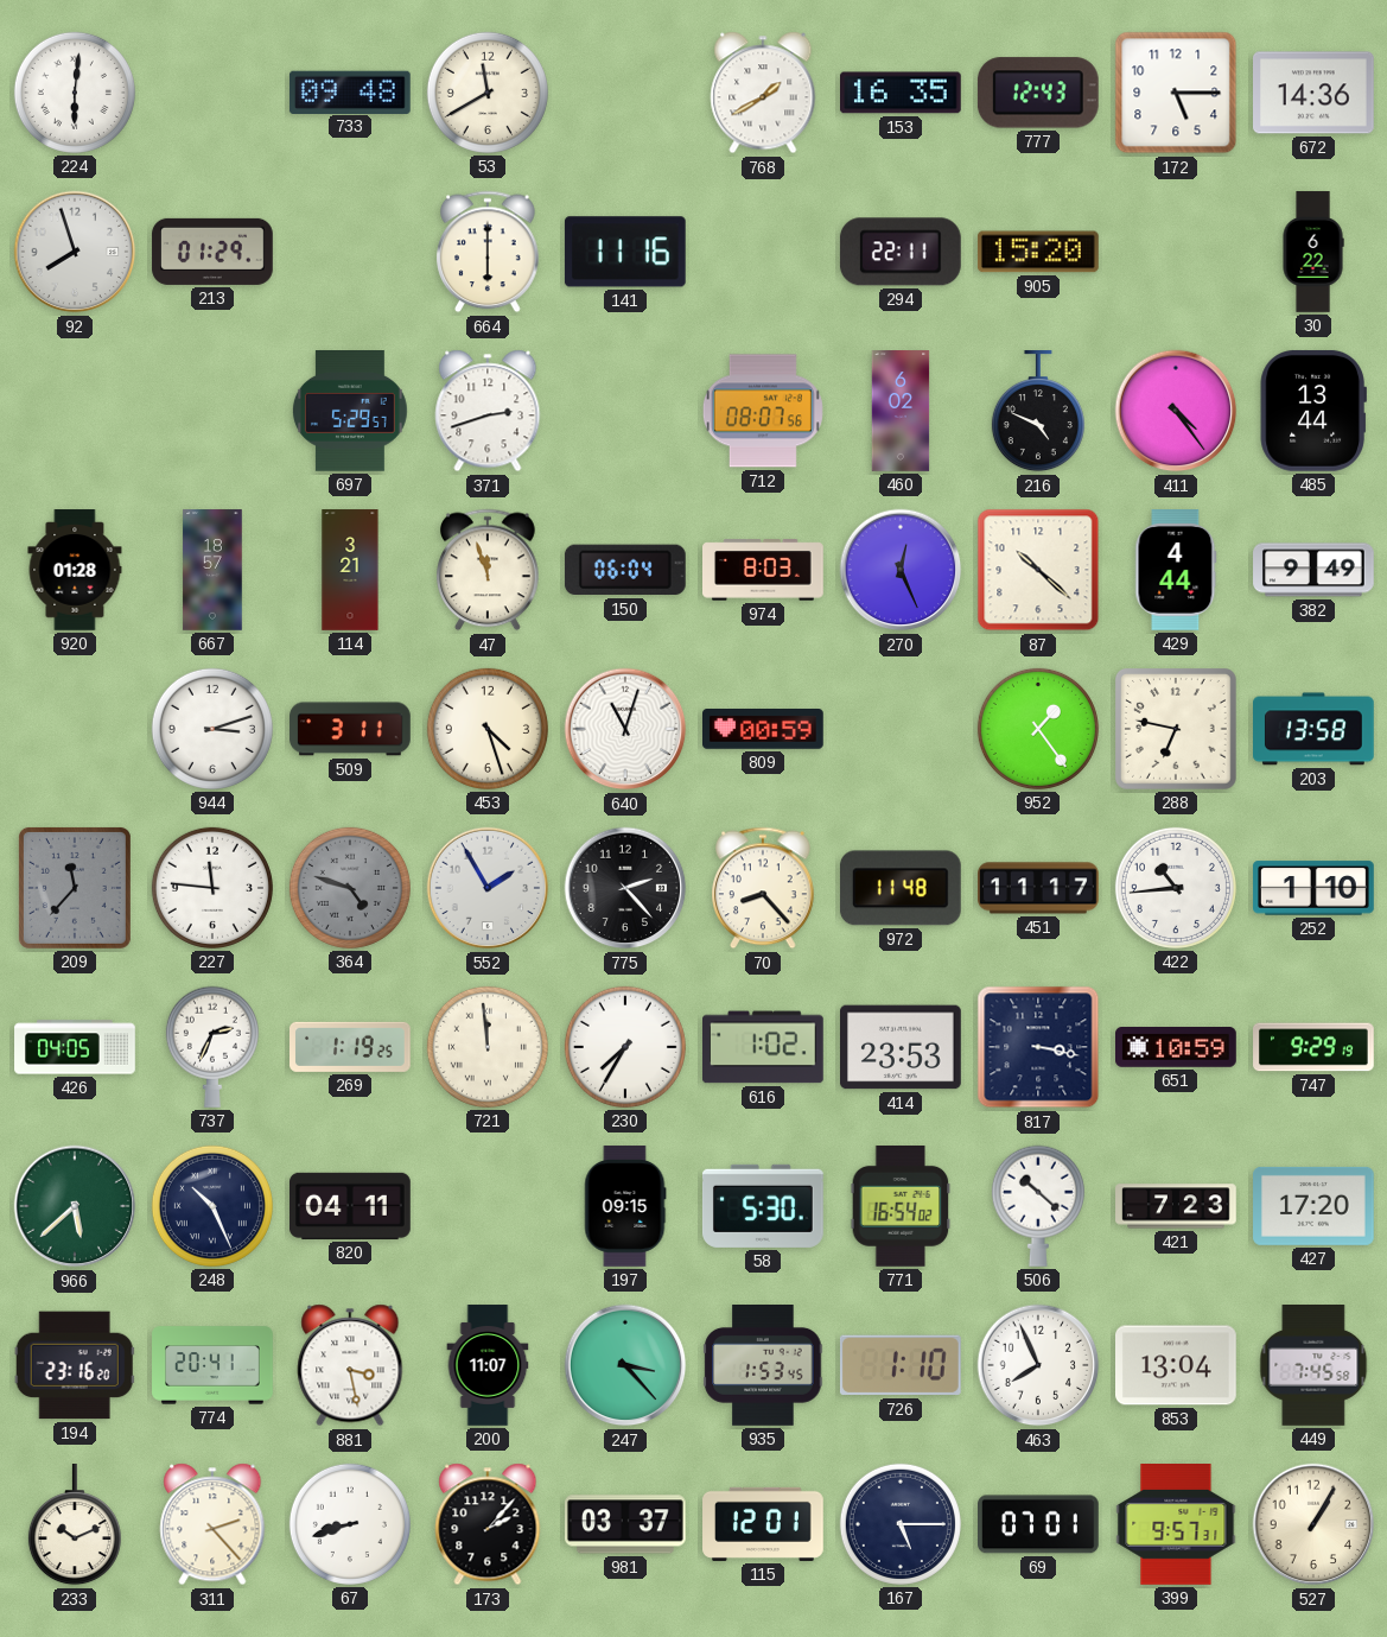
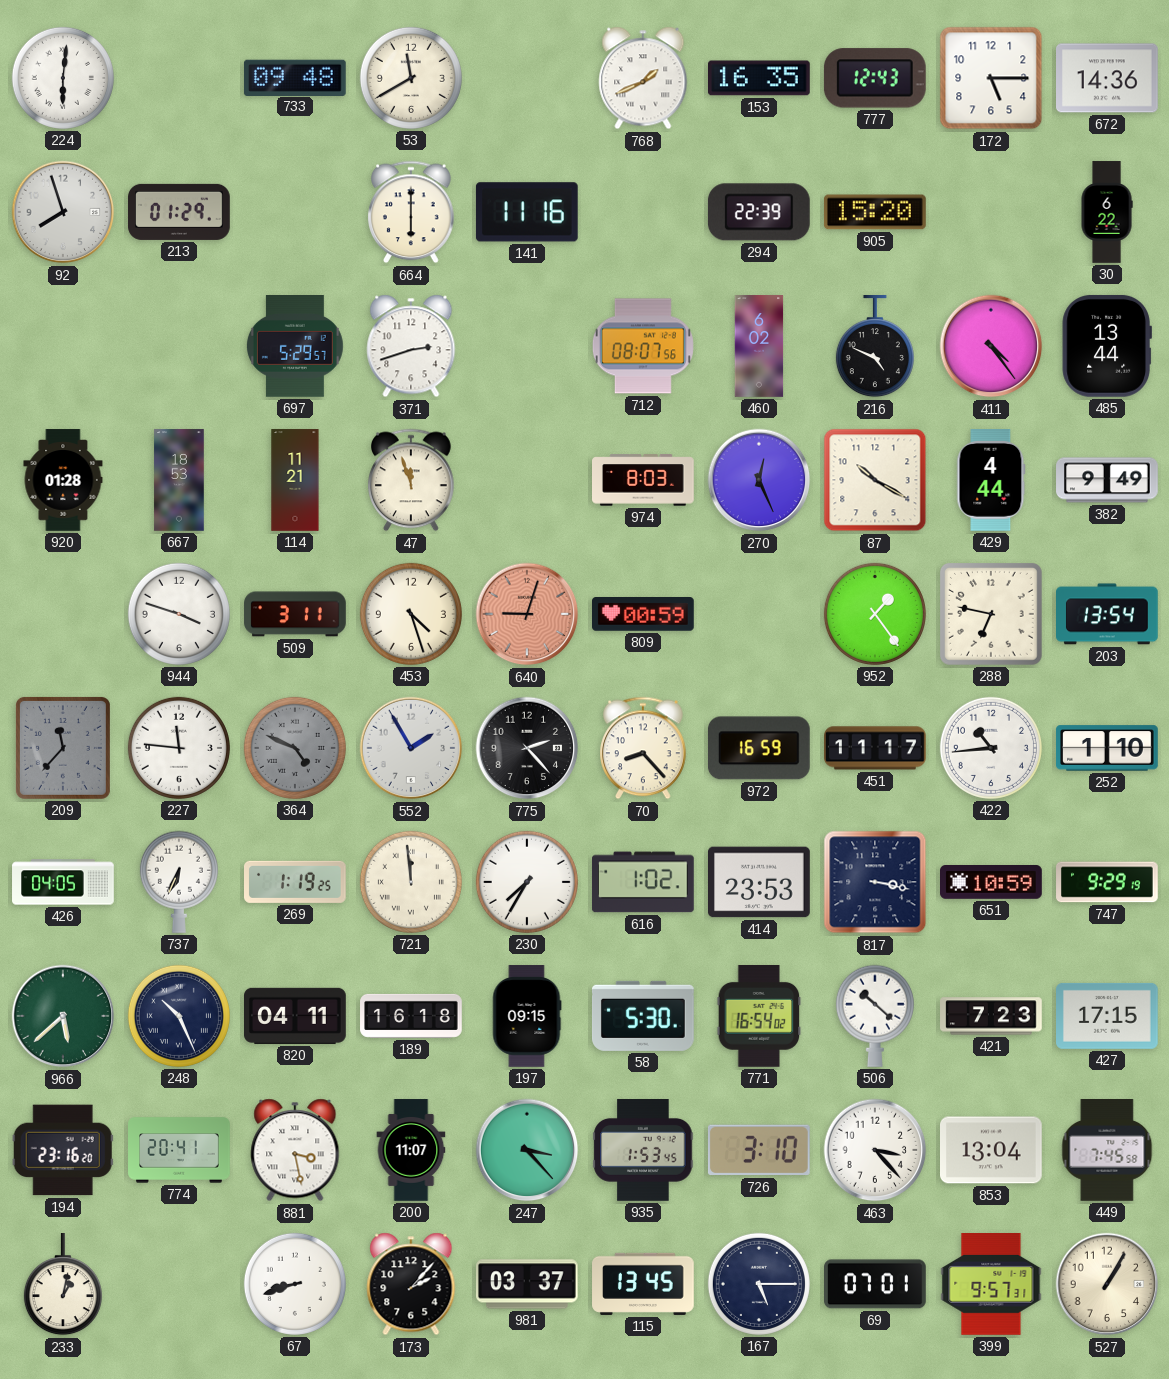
768: 1:40 -> 1:41
294: 22:11 -> 22:39
667: 18:57 -> 18:53
114: 3:21 -> 11:21
150: 06:04 -> none
87: 10:22 -> 10:20
944: 3:12 -> 3:48
640: 11:03 -> 9:03
640 dial: white -> salmon
203: 13:58 -> 13:54
364: 4:48 -> 4:49
972: 11:48 -> 16:59
737: 2:34 -> 6:34
189: none -> 16:18
427: 17:20 -> 17:15
726: 1:10 -> 3:10
463: 7:56 -> 3:23
233: 10:11 -> 1:02
311: 2:23 -> none
115: 12:01 -> 13:45
